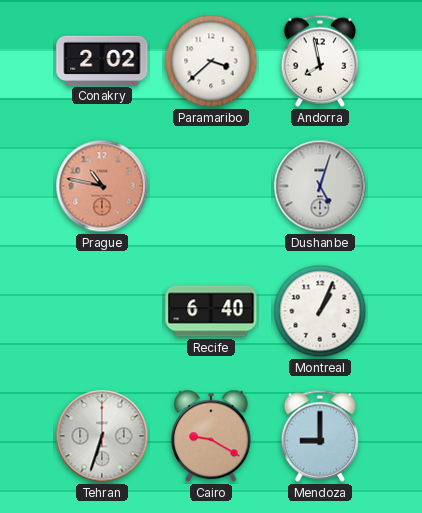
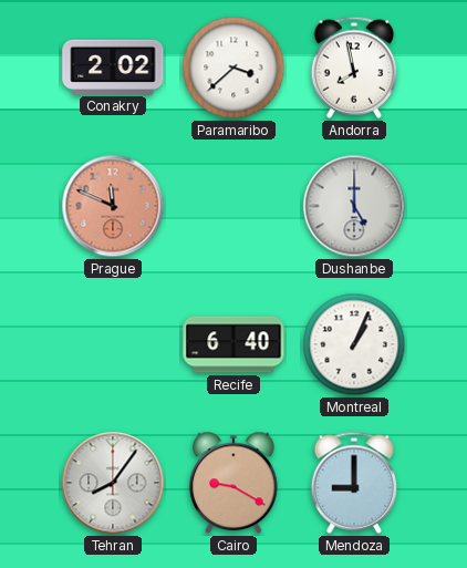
Prague: 10:47 -> 11:49
Dushanbe: 5:03 -> 5:00
Tehran: 6:33 -> 8:06
